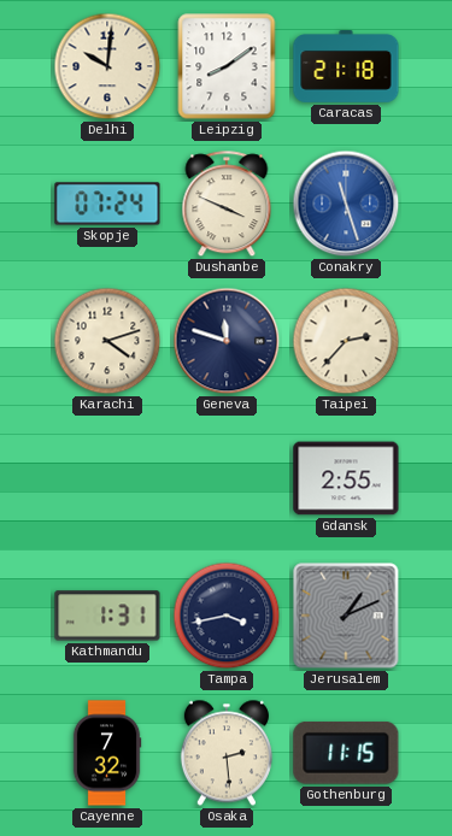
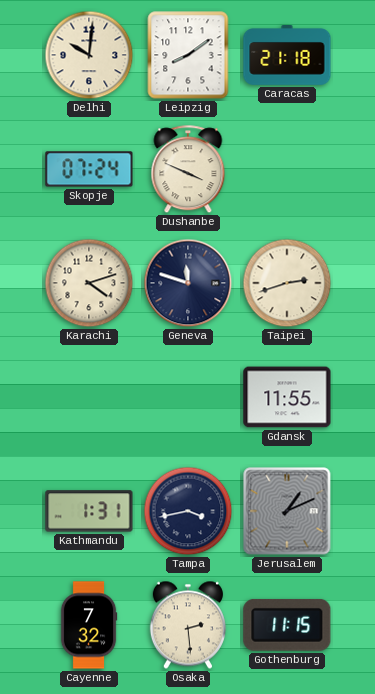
Conakry: 11:27 -> none
Taipei: 2:37 -> 2:42
Gdansk: 2:55 -> 11:55
